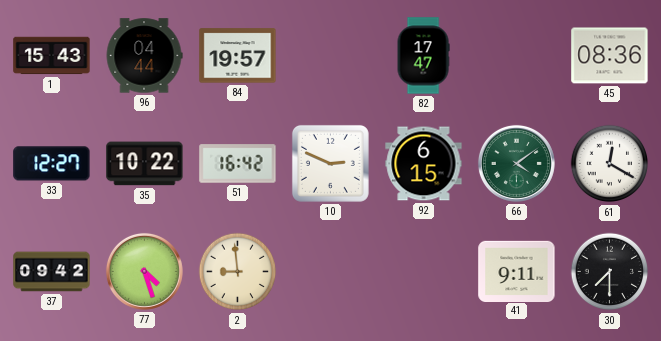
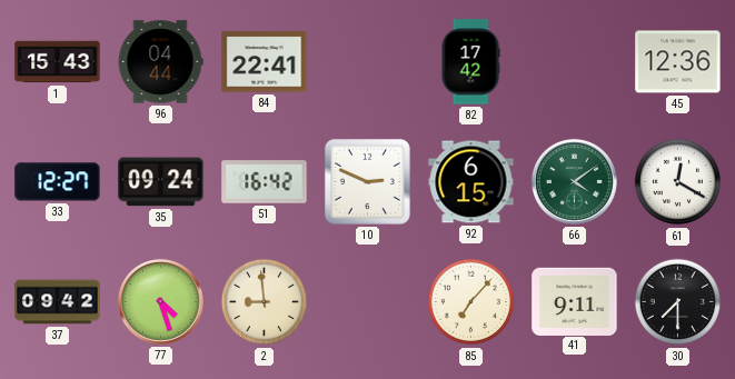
84: 19:57 -> 22:41
82: 17:47 -> 17:42
45: 08:36 -> 12:36
35: 10:22 -> 09:24
85: none -> 7:07
